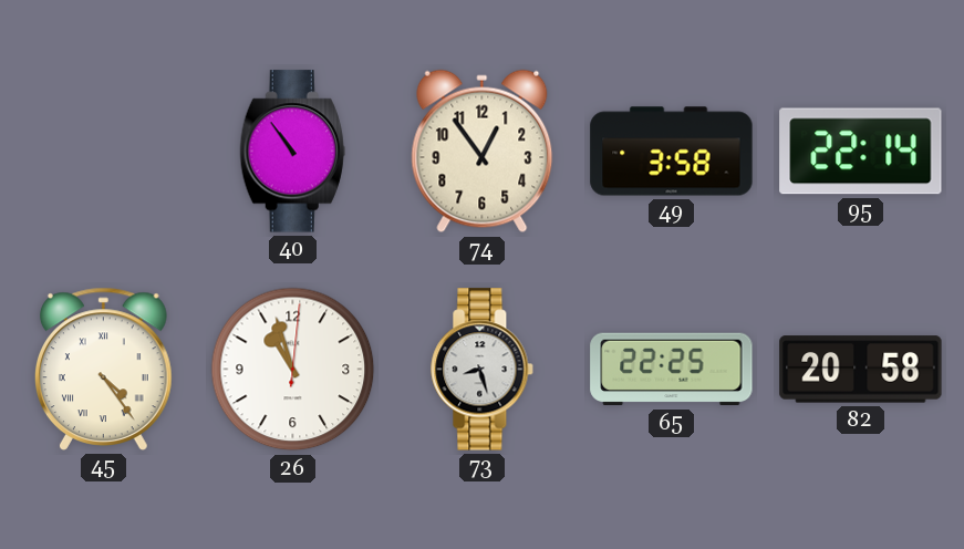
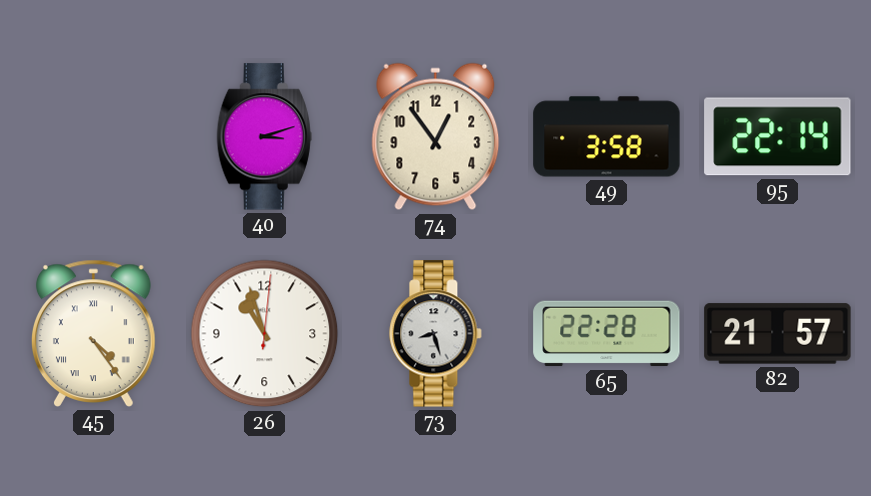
40: 10:54 -> 3:12
65: 22:25 -> 22:28
82: 20:58 -> 21:57
